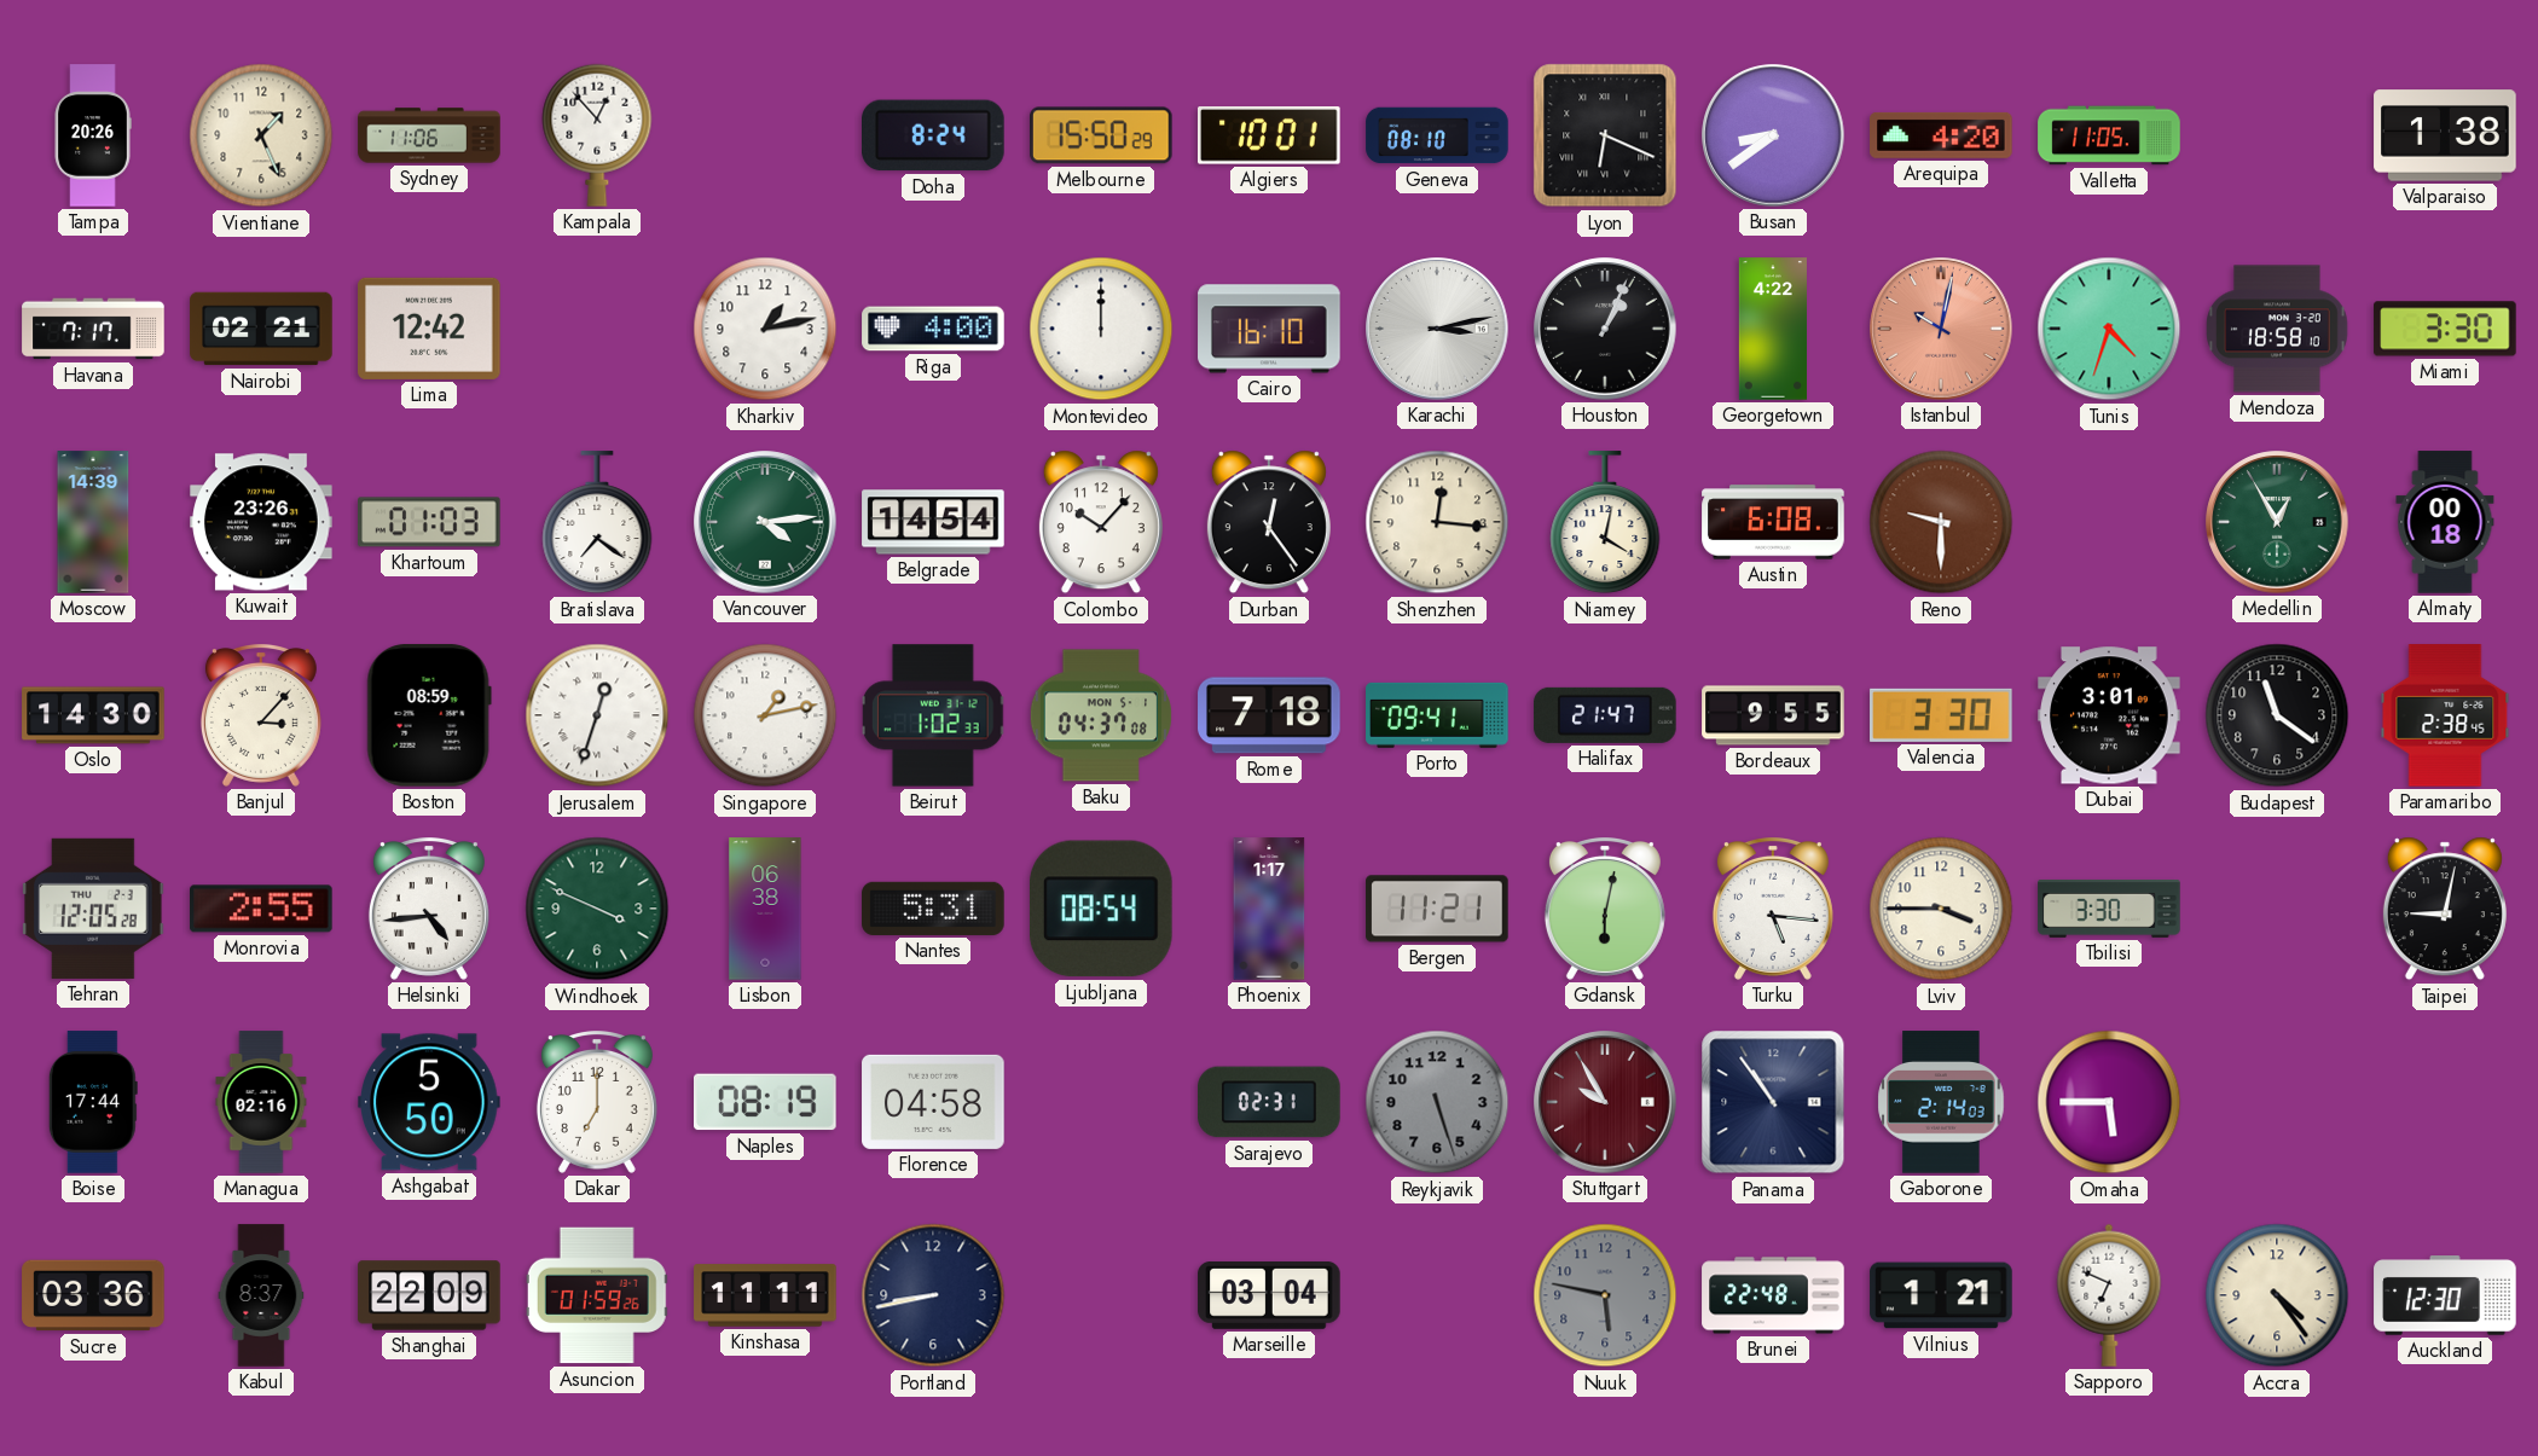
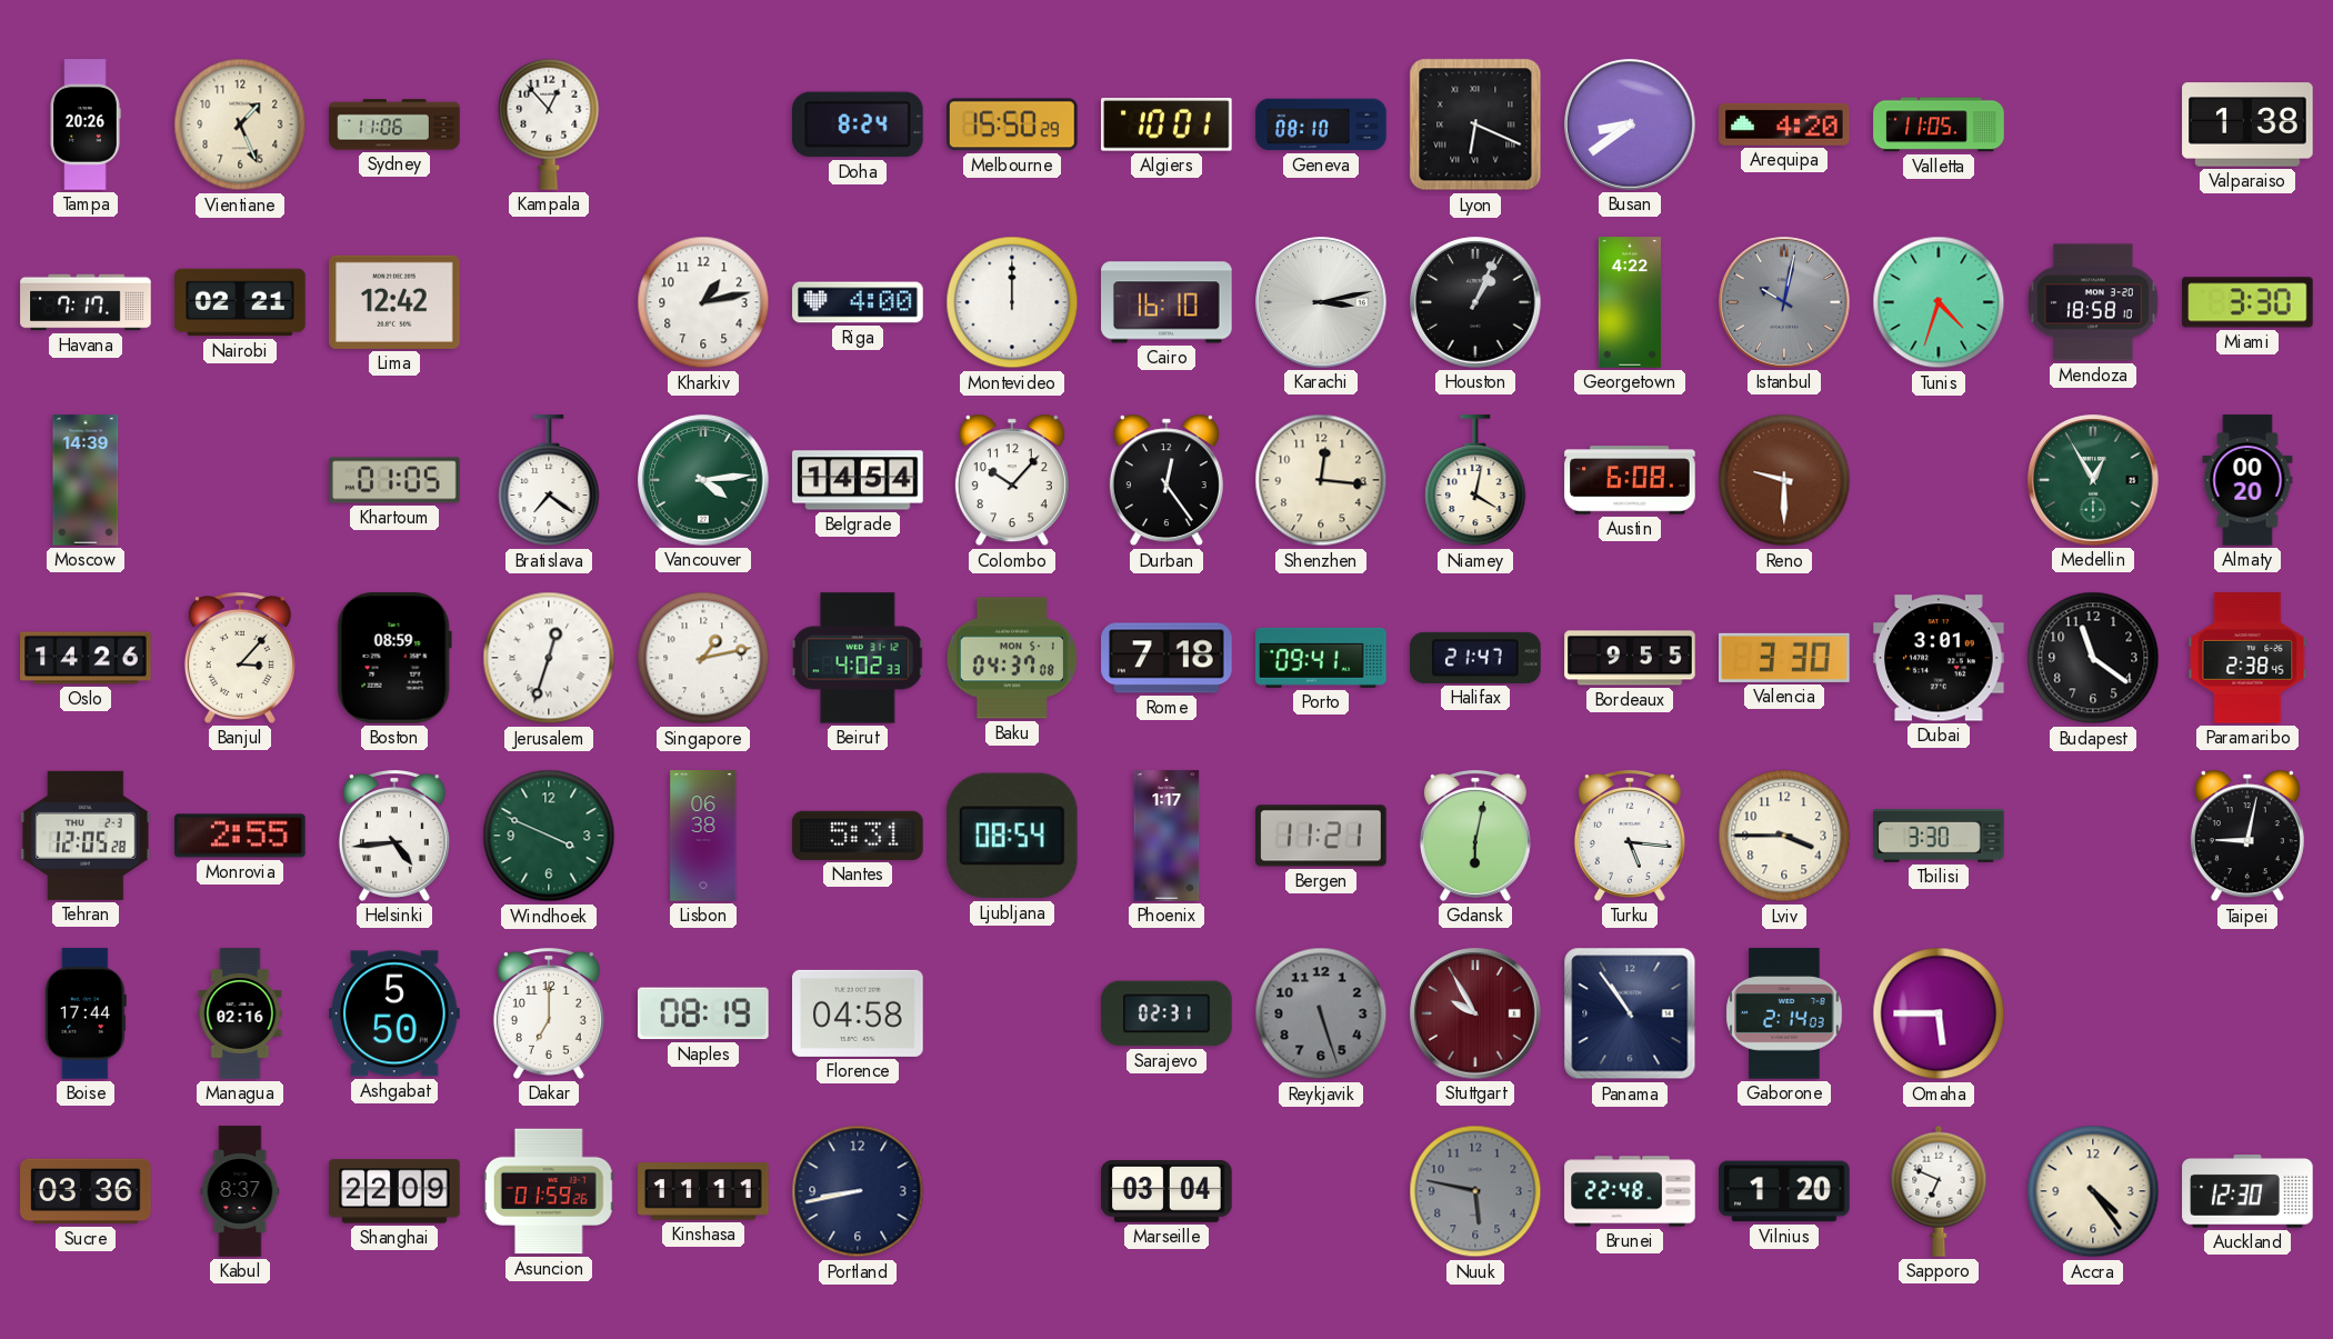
Istanbul dial: salmon -> grey
Kuwait: 23:26 -> none
Khartoum: 01:03 -> 01:05
Almaty: 00:18 -> 00:20
Oslo: 14:30 -> 14:26
Beirut: 1:02 -> 4:02
Vilnius: 1:21 -> 1:20
